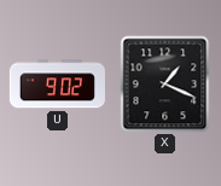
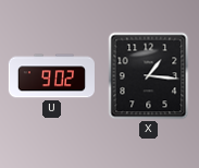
X: 1:19 -> 1:16
